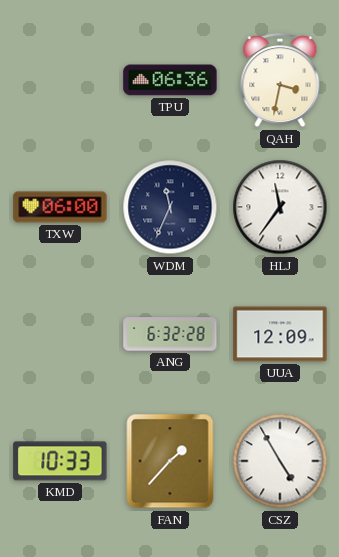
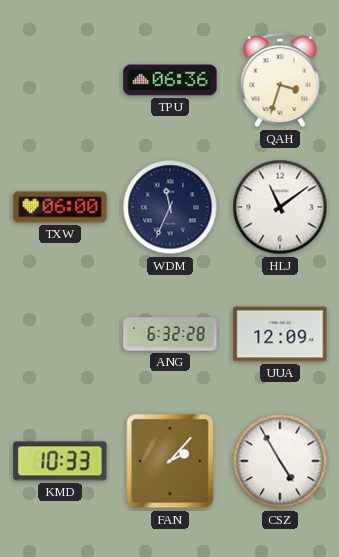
QAH: 3:32 -> 3:33
HLJ: 11:36 -> 11:09
FAN: 1:37 -> 2:07
